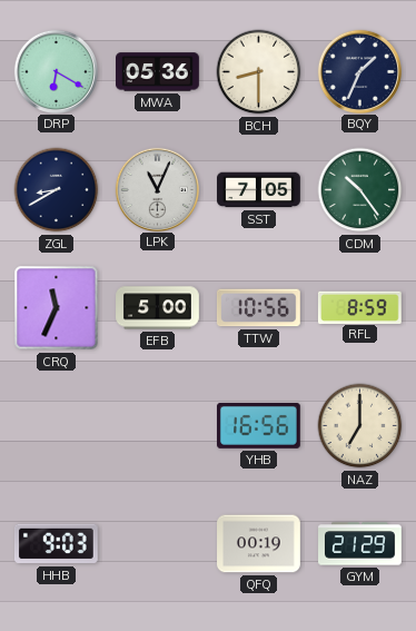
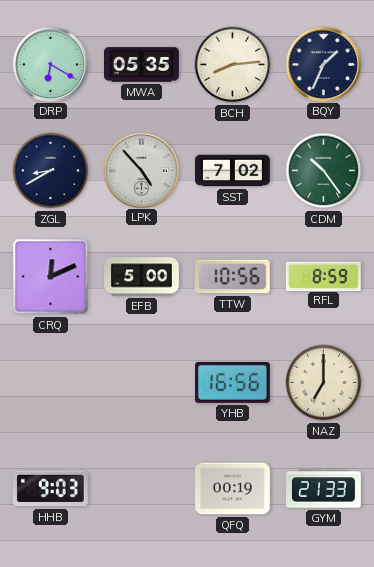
MWA: 05:36 -> 05:35
BCH: 8:30 -> 8:14
LPK: 11:04 -> 4:53
SST: 7:05 -> 7:02
CRQ: 11:34 -> 12:11
GYM: 21:29 -> 21:33
